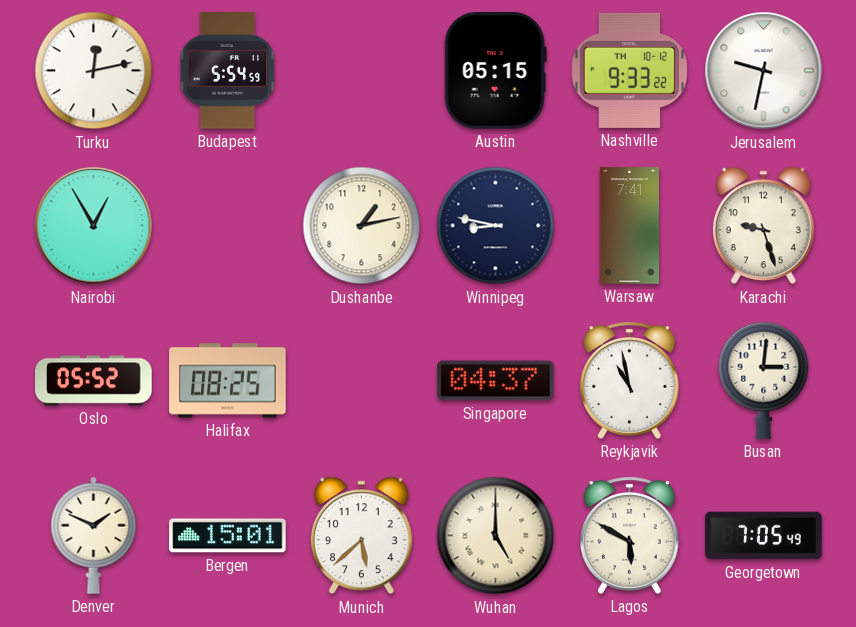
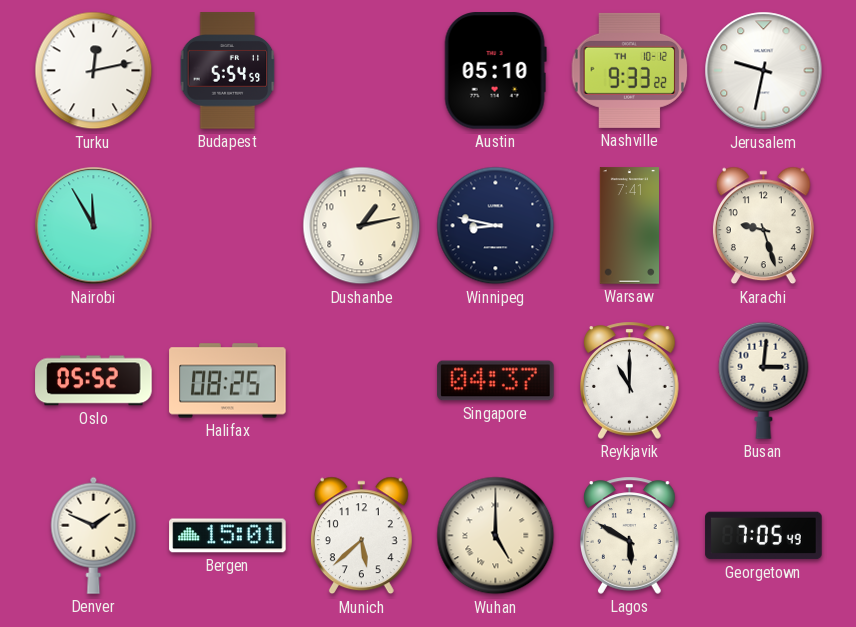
Austin: 05:15 -> 05:10
Nairobi: 12:55 -> 11:55
Reykjavik: 10:58 -> 11:00
